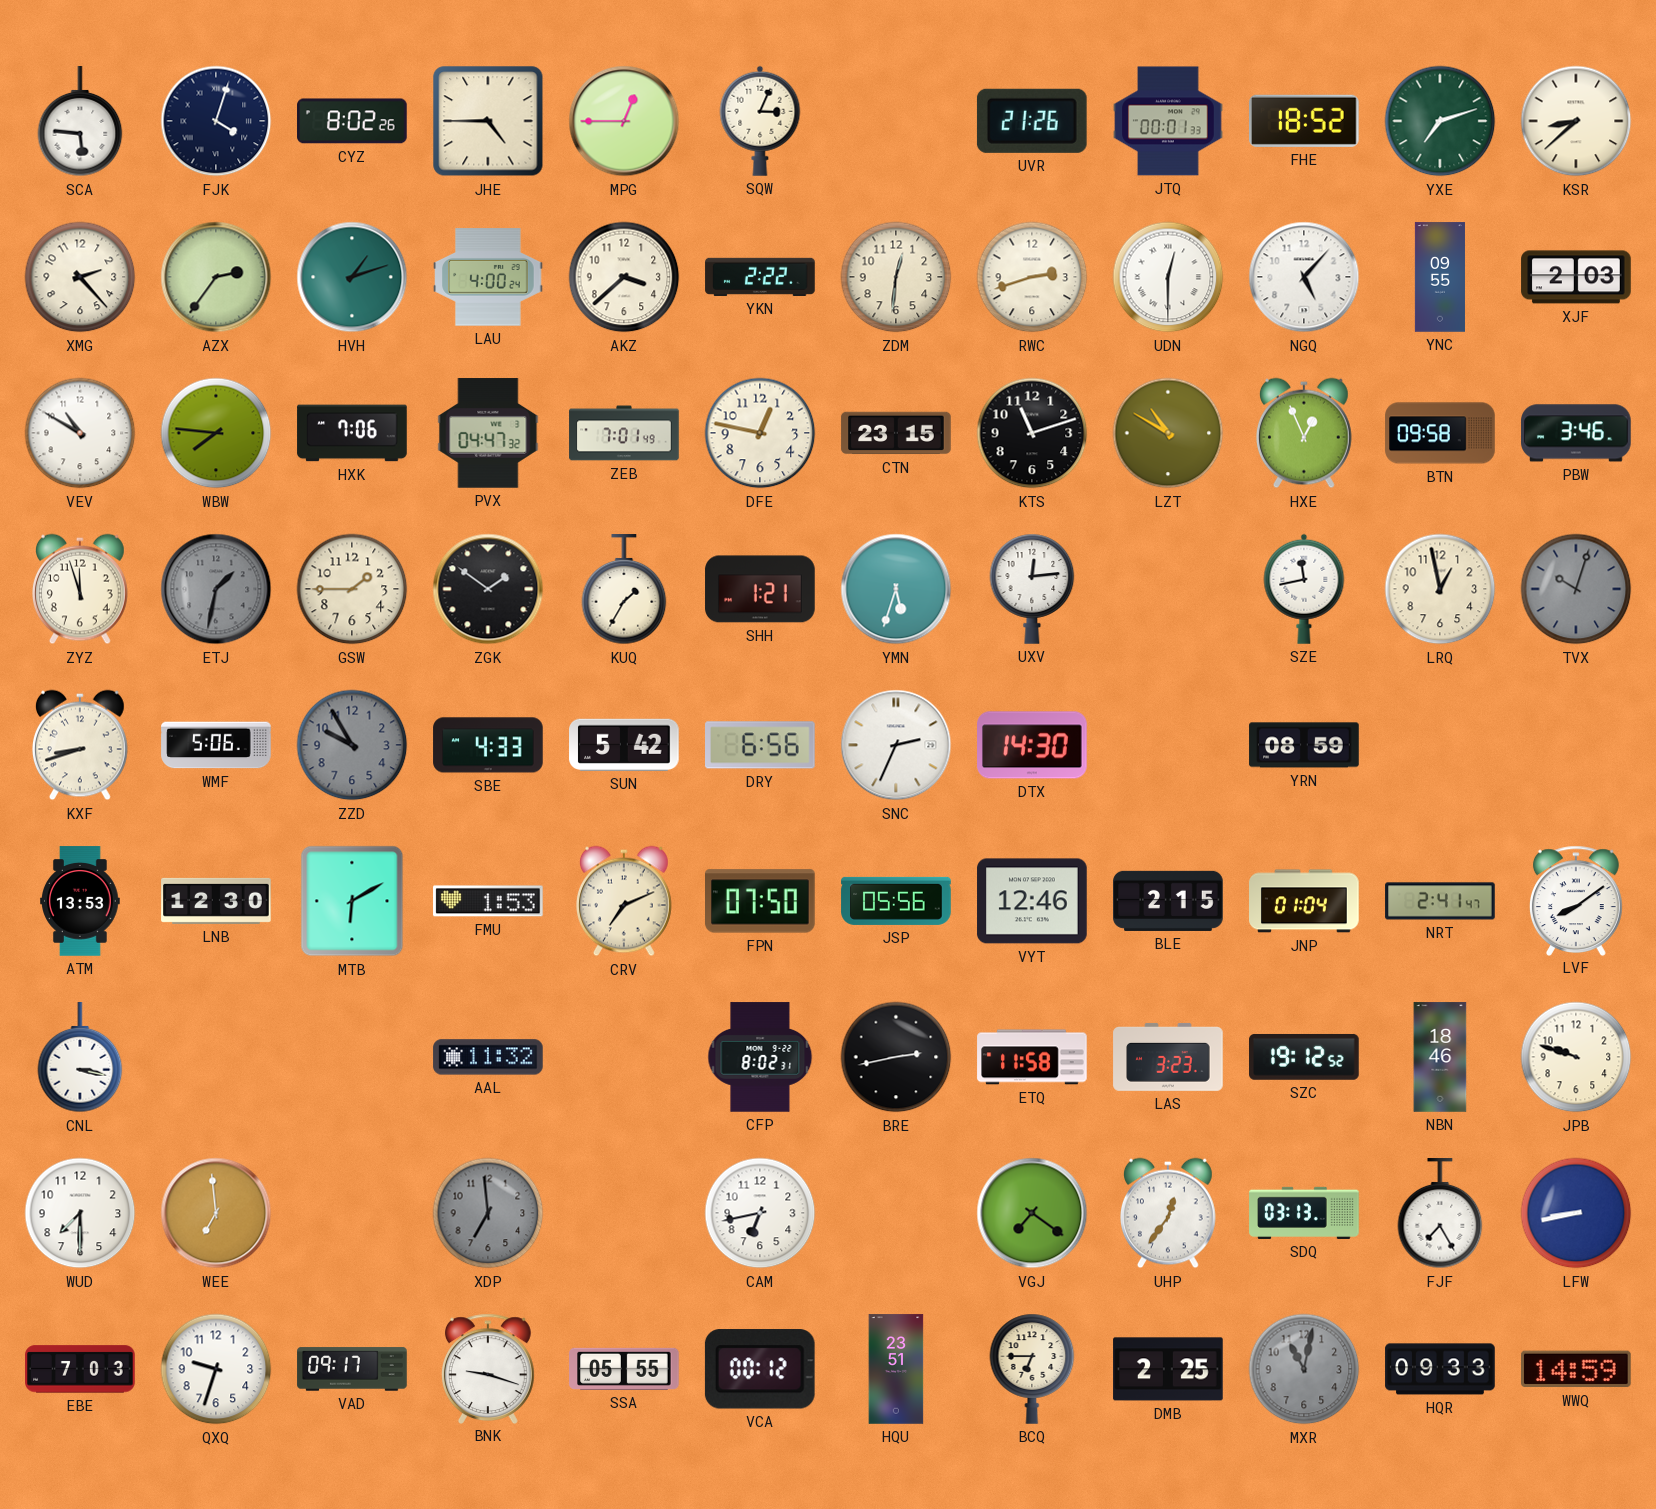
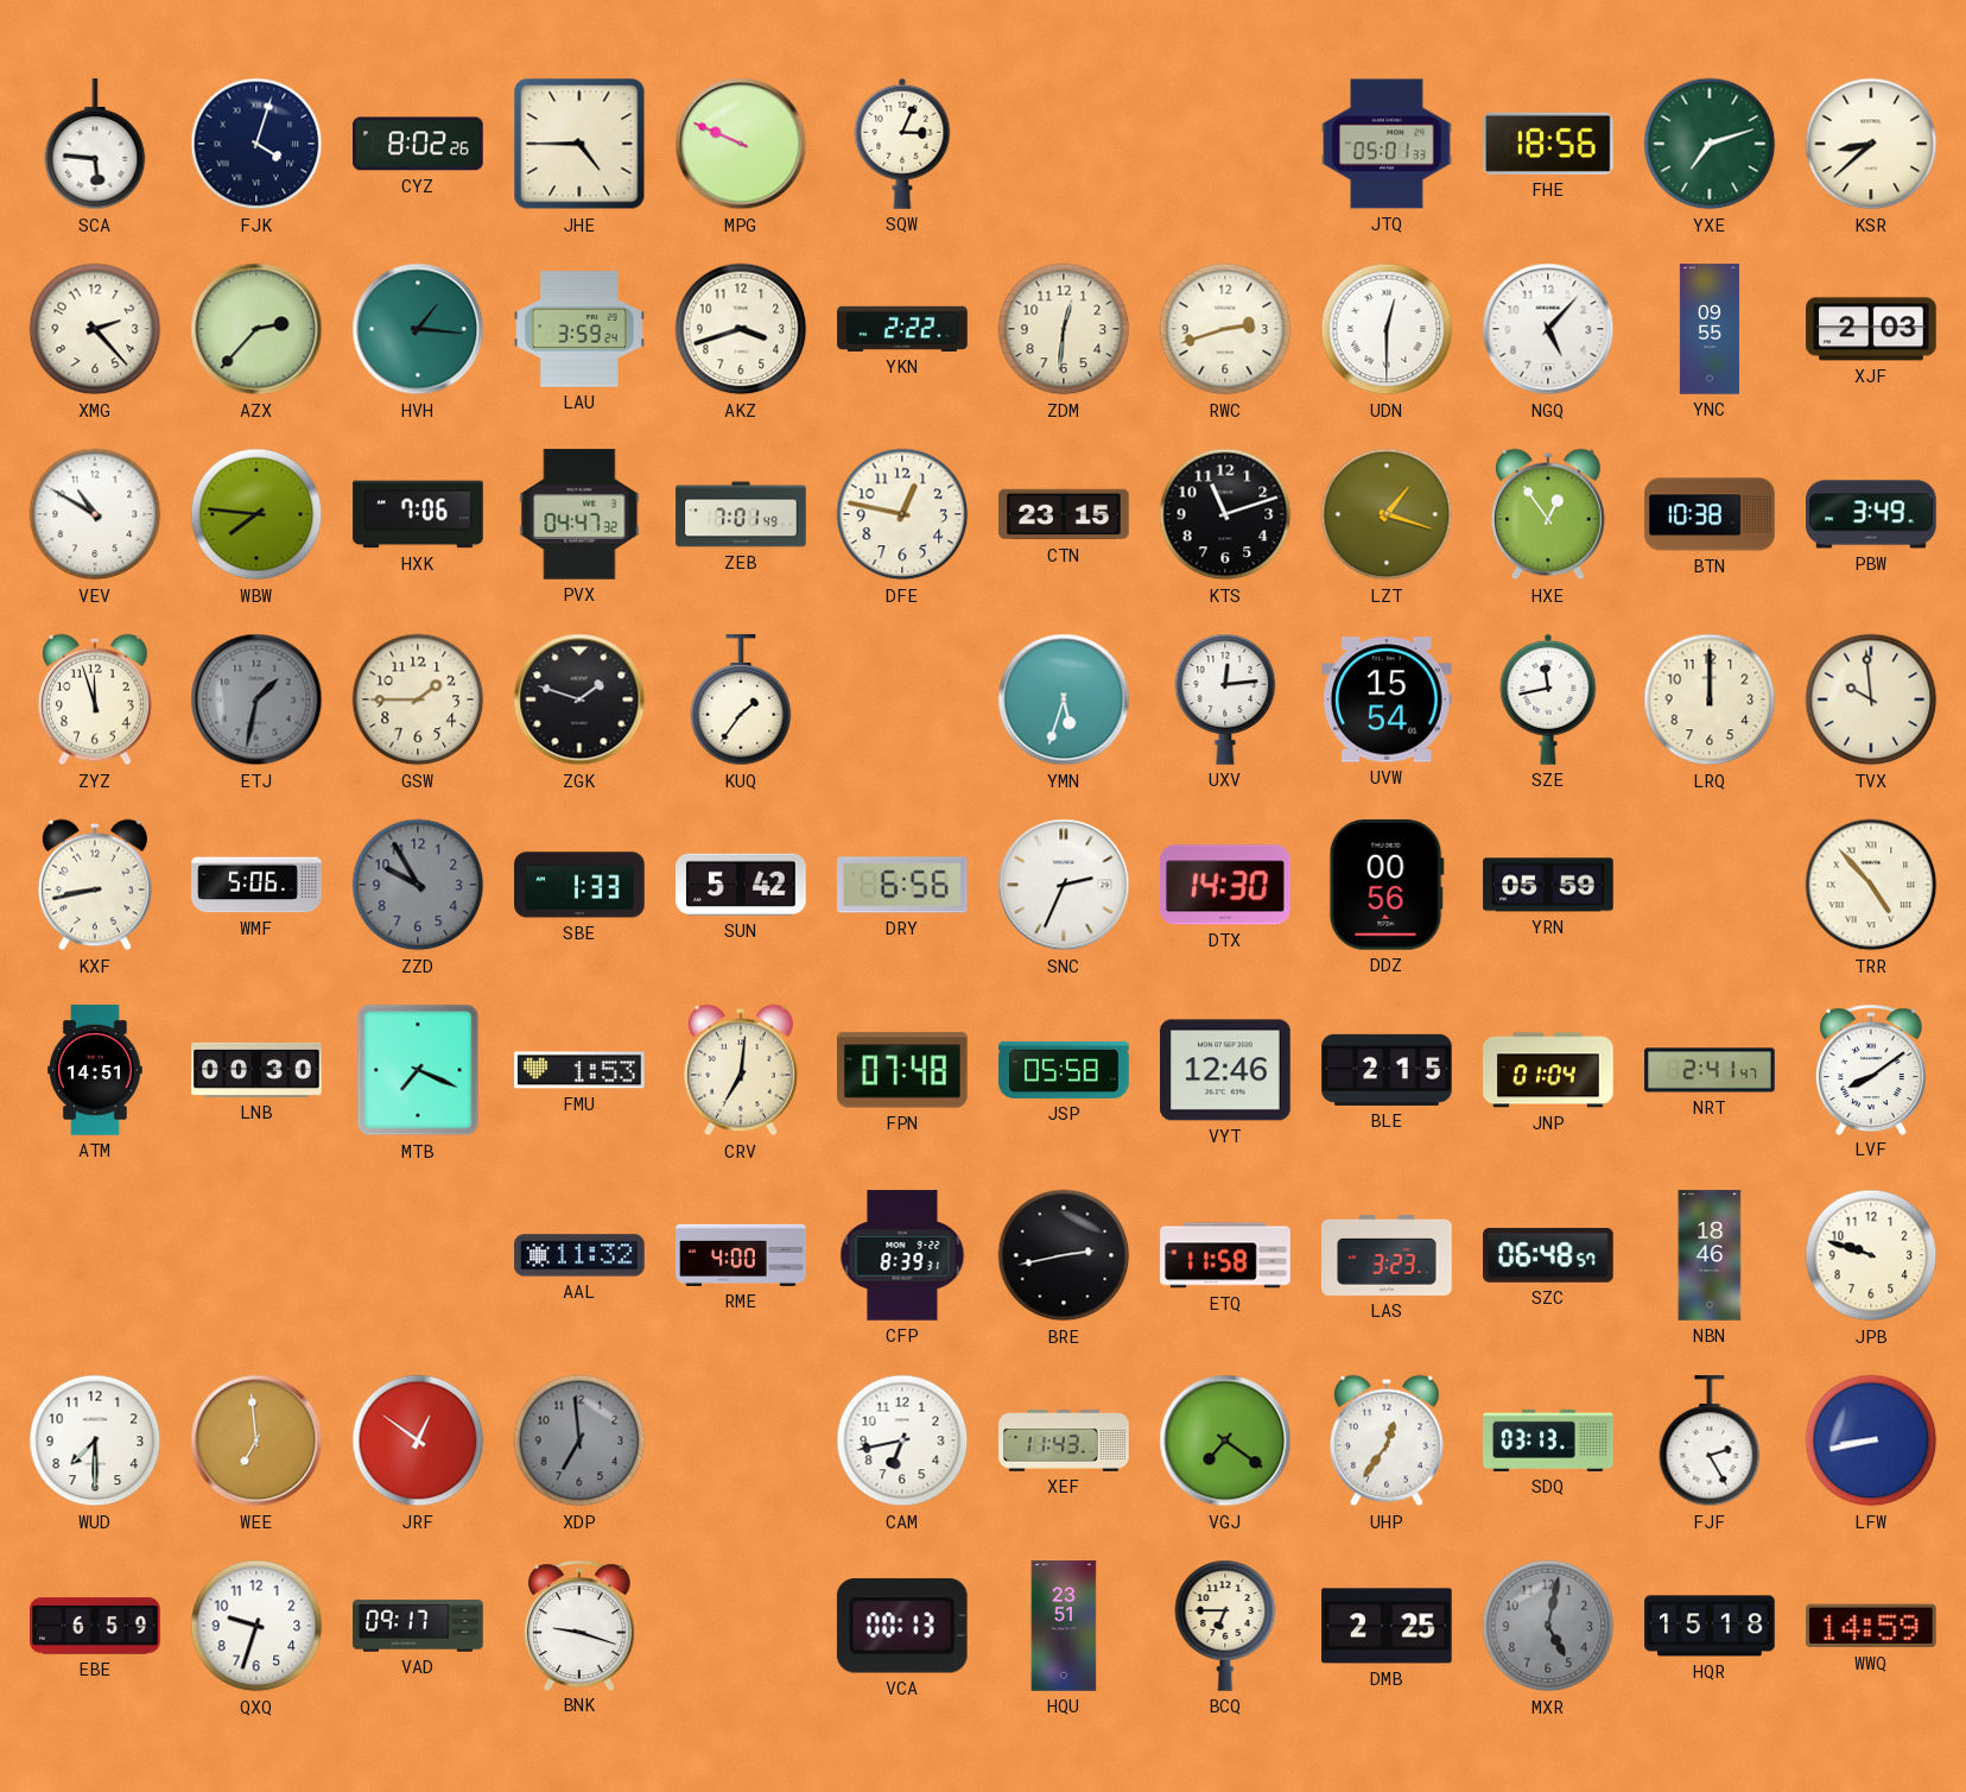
MPG: 12:45 -> 9:49
UVR: 21:26 -> none
JTQ: 00:01 -> 05:01
FHE: 18:52 -> 18:56
AZX: 2:36 -> 2:37
HVH: 1:12 -> 1:16
LAU: 4:00 -> 3:59
AKZ: 3:38 -> 3:42
LZT: 10:50 -> 1:18
HXE: 12:56 -> 12:54
BTN: 09:58 -> 10:38
PBW: 3:46 -> 3:49
ZGK: 1:51 -> 1:48
KUQ: 1:35 -> 1:36
SHH: 1:21 -> none
UVW: none -> 15:54
LRQ: 12:58 -> 12:00
TVX: 10:03 -> 9:59
TVX dial: grey -> cream
KXF: 8:42 -> 8:43
SBE: 4:33 -> 1:33
DDZ: none -> 00:56
YRN: 08:59 -> 05:59
TRR: none -> 4:53
ATM: 13:53 -> 14:51
LNB: 12:30 -> 00:30
MTB: 6:10 -> 7:19
CRV: 7:11 -> 7:01
FPN: 07:50 -> 07:48
JSP: 05:56 -> 05:58
CNL: 3:17 -> none
RME: none -> 4:00
CFP: 8:02 -> 8:39
SZC: 19:12 -> 06:48
JRF: none -> 12:51
XEF: none -> 11:43
FJF: 7:25 -> 2:25
EBE: 7:03 -> 6:59
SSA: 05:55 -> none
VCA: 00:12 -> 00:13
MXR: 11:02 -> 5:02
HQR: 09:33 -> 15:18
